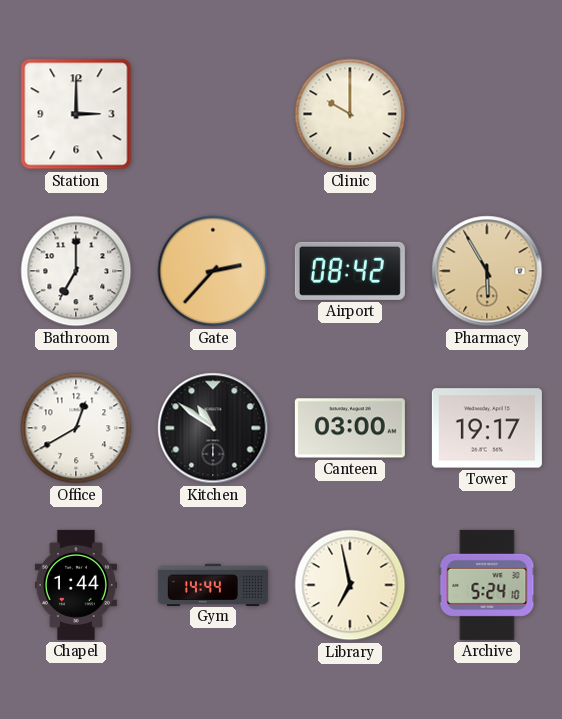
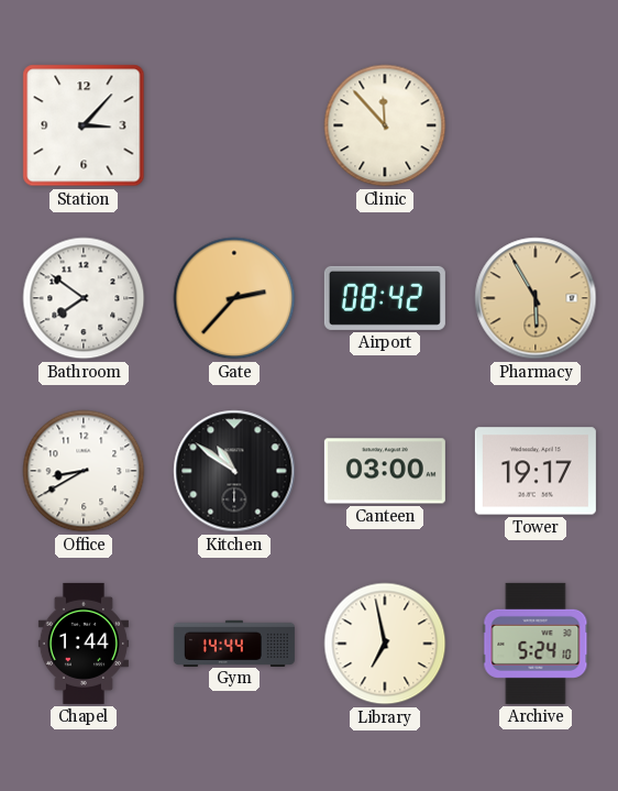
Station: 3:00 -> 3:07
Clinic: 10:00 -> 11:53
Bathroom: 7:00 -> 7:51
Office: 12:40 -> 8:40
